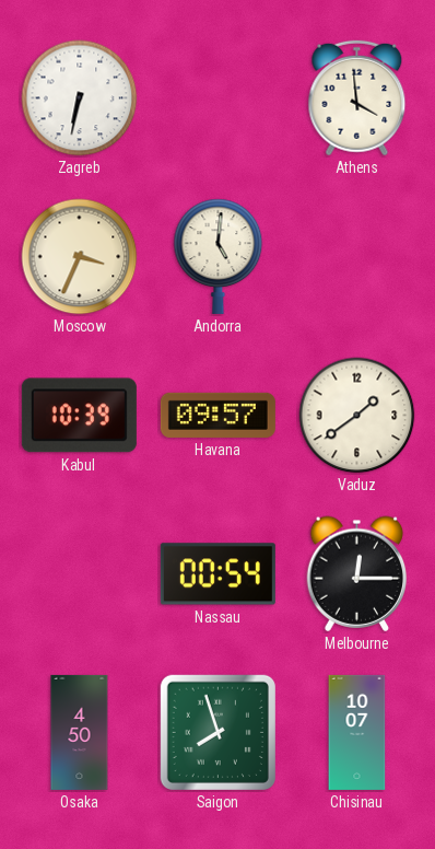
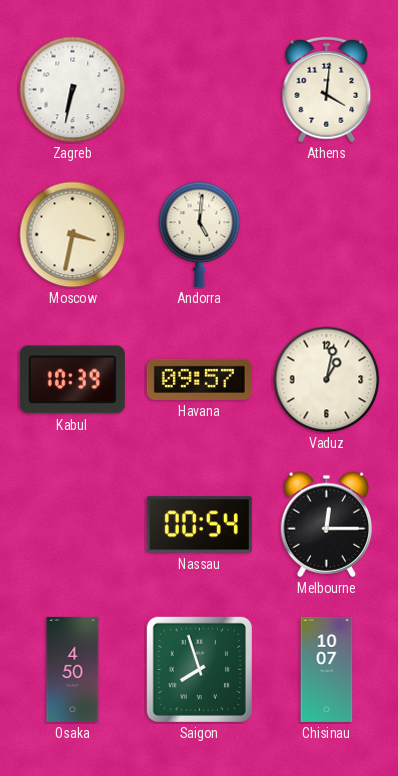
Athens: 3:59 -> 4:01
Moscow: 3:34 -> 3:32
Vaduz: 1:39 -> 1:02
